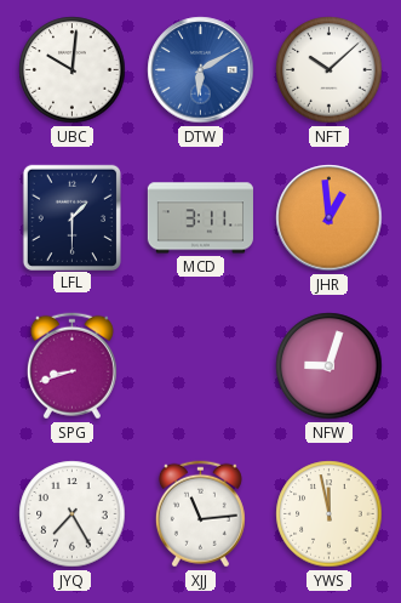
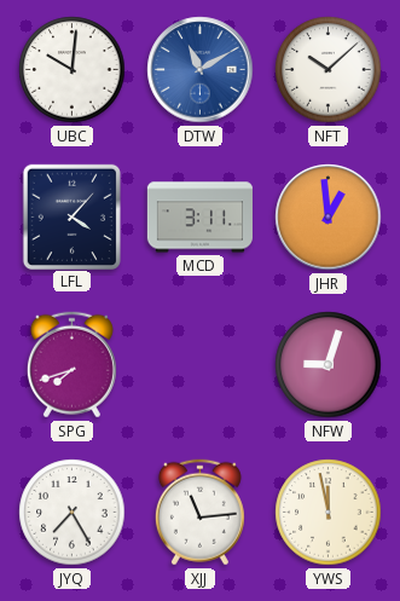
DTW: 6:10 -> 11:10
LFL: 1:30 -> 4:07
SPG: 8:42 -> 7:42
